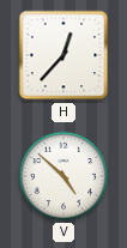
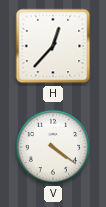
V: 4:52 -> 4:21
